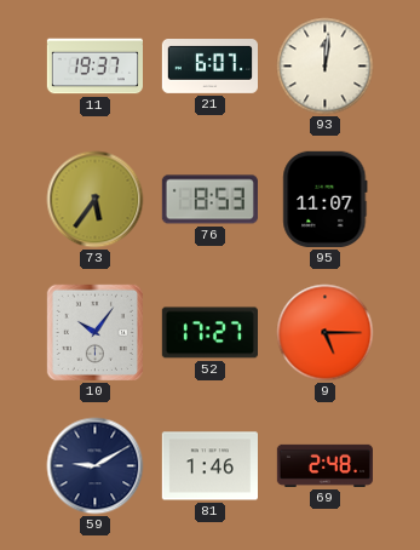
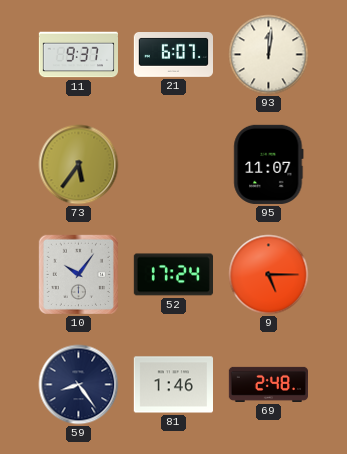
11: 19:37 -> 9:37
76: 8:53 -> none
52: 17:27 -> 17:24
59: 9:10 -> 8:24
